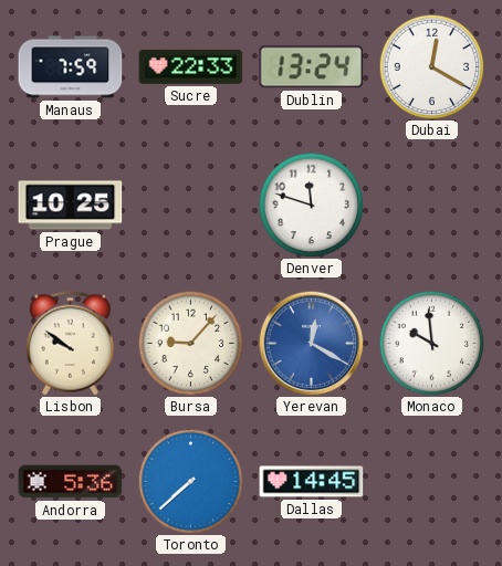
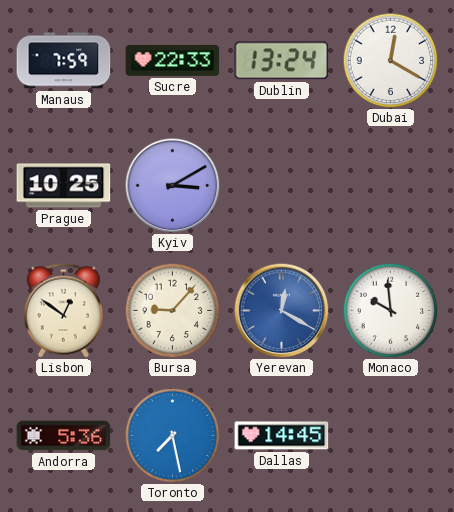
Kyiv: none -> 3:10
Denver: 11:48 -> none
Lisbon: 9:51 -> 12:51
Toronto: 7:38 -> 7:28
